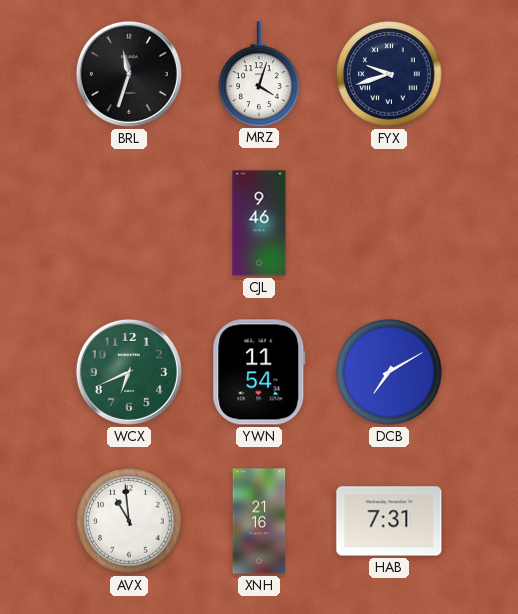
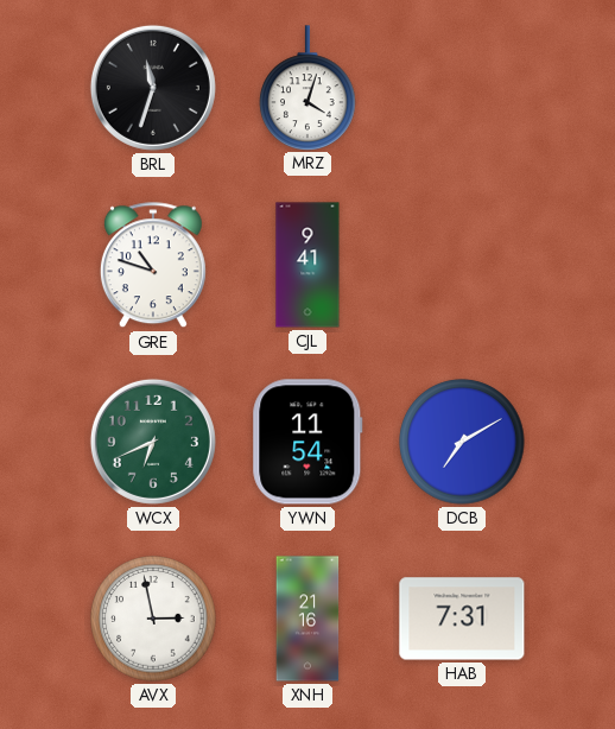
FYX: 9:42 -> none
GRE: none -> 10:48
CJL: 9:46 -> 9:41
AVX: 10:59 -> 2:58
